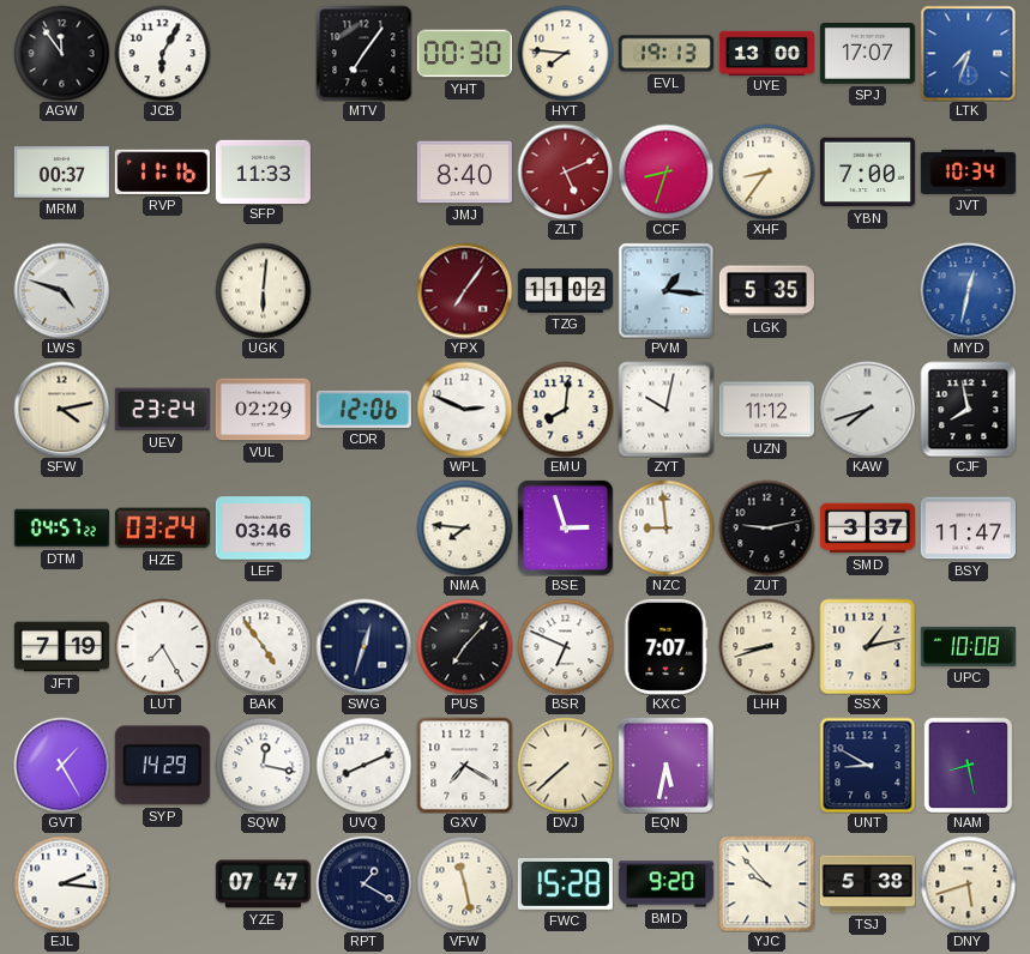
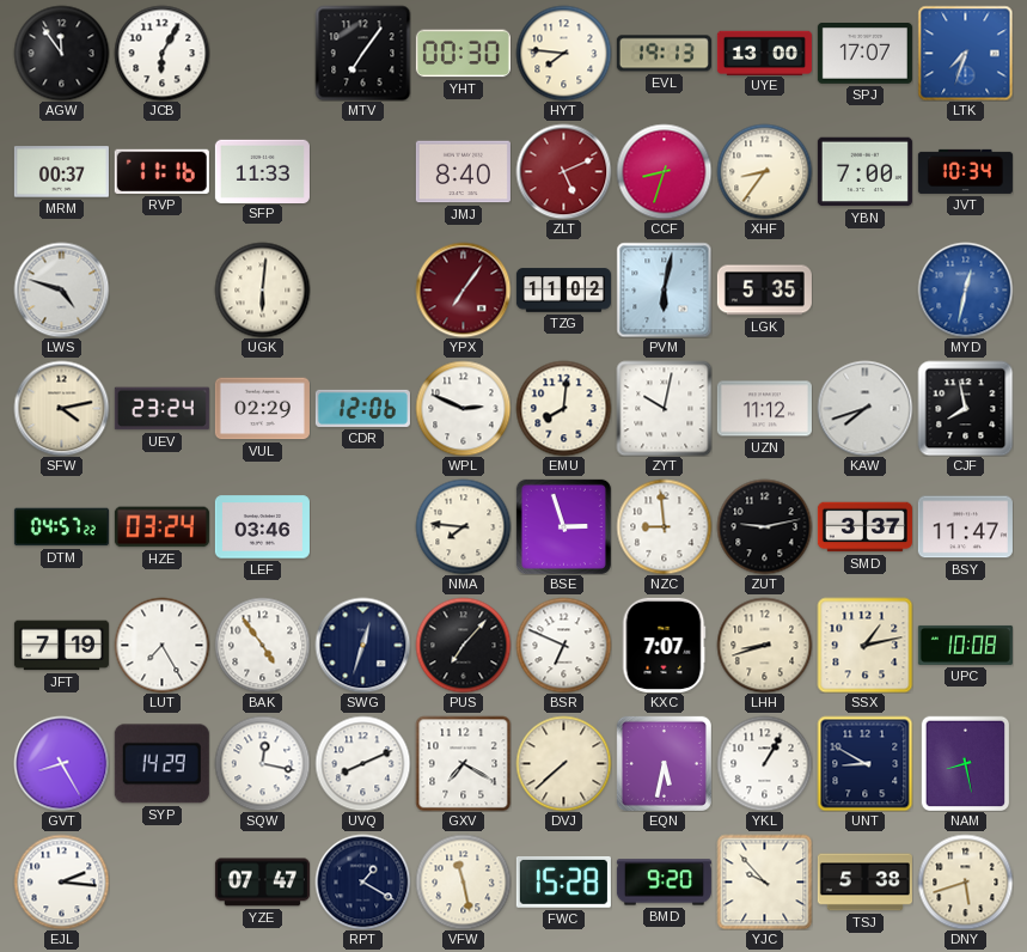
PVM: 1:16 -> 6:02
GVT: 1:25 -> 8:25
YKL: none -> 1:05
